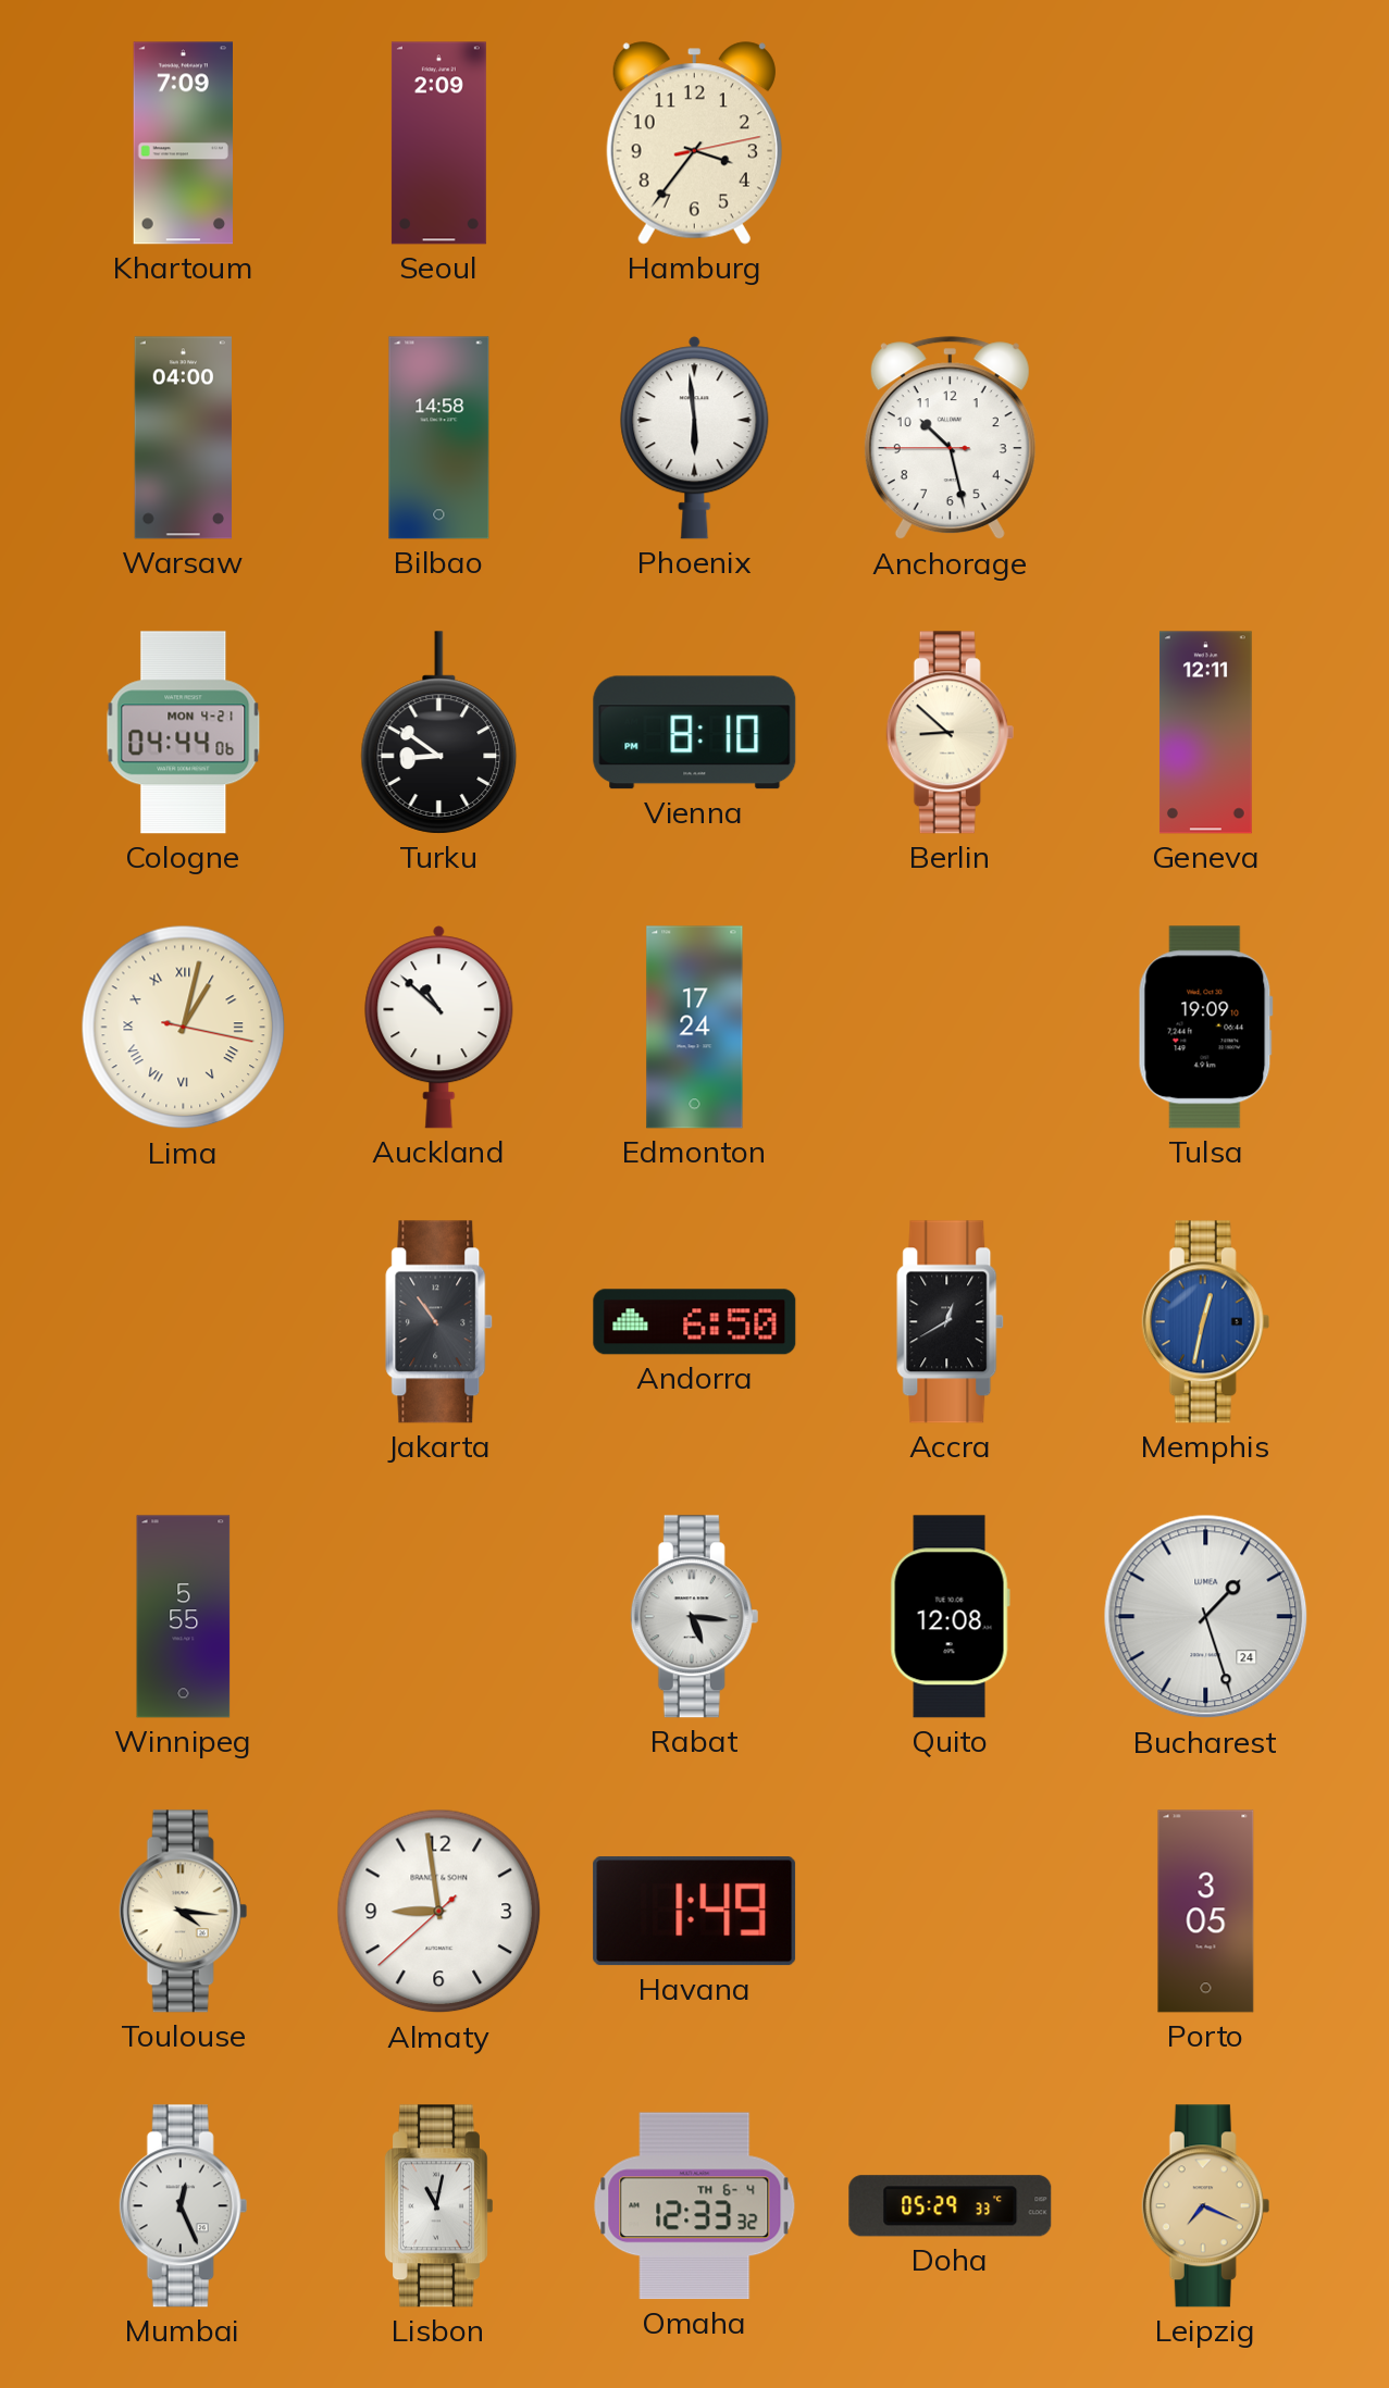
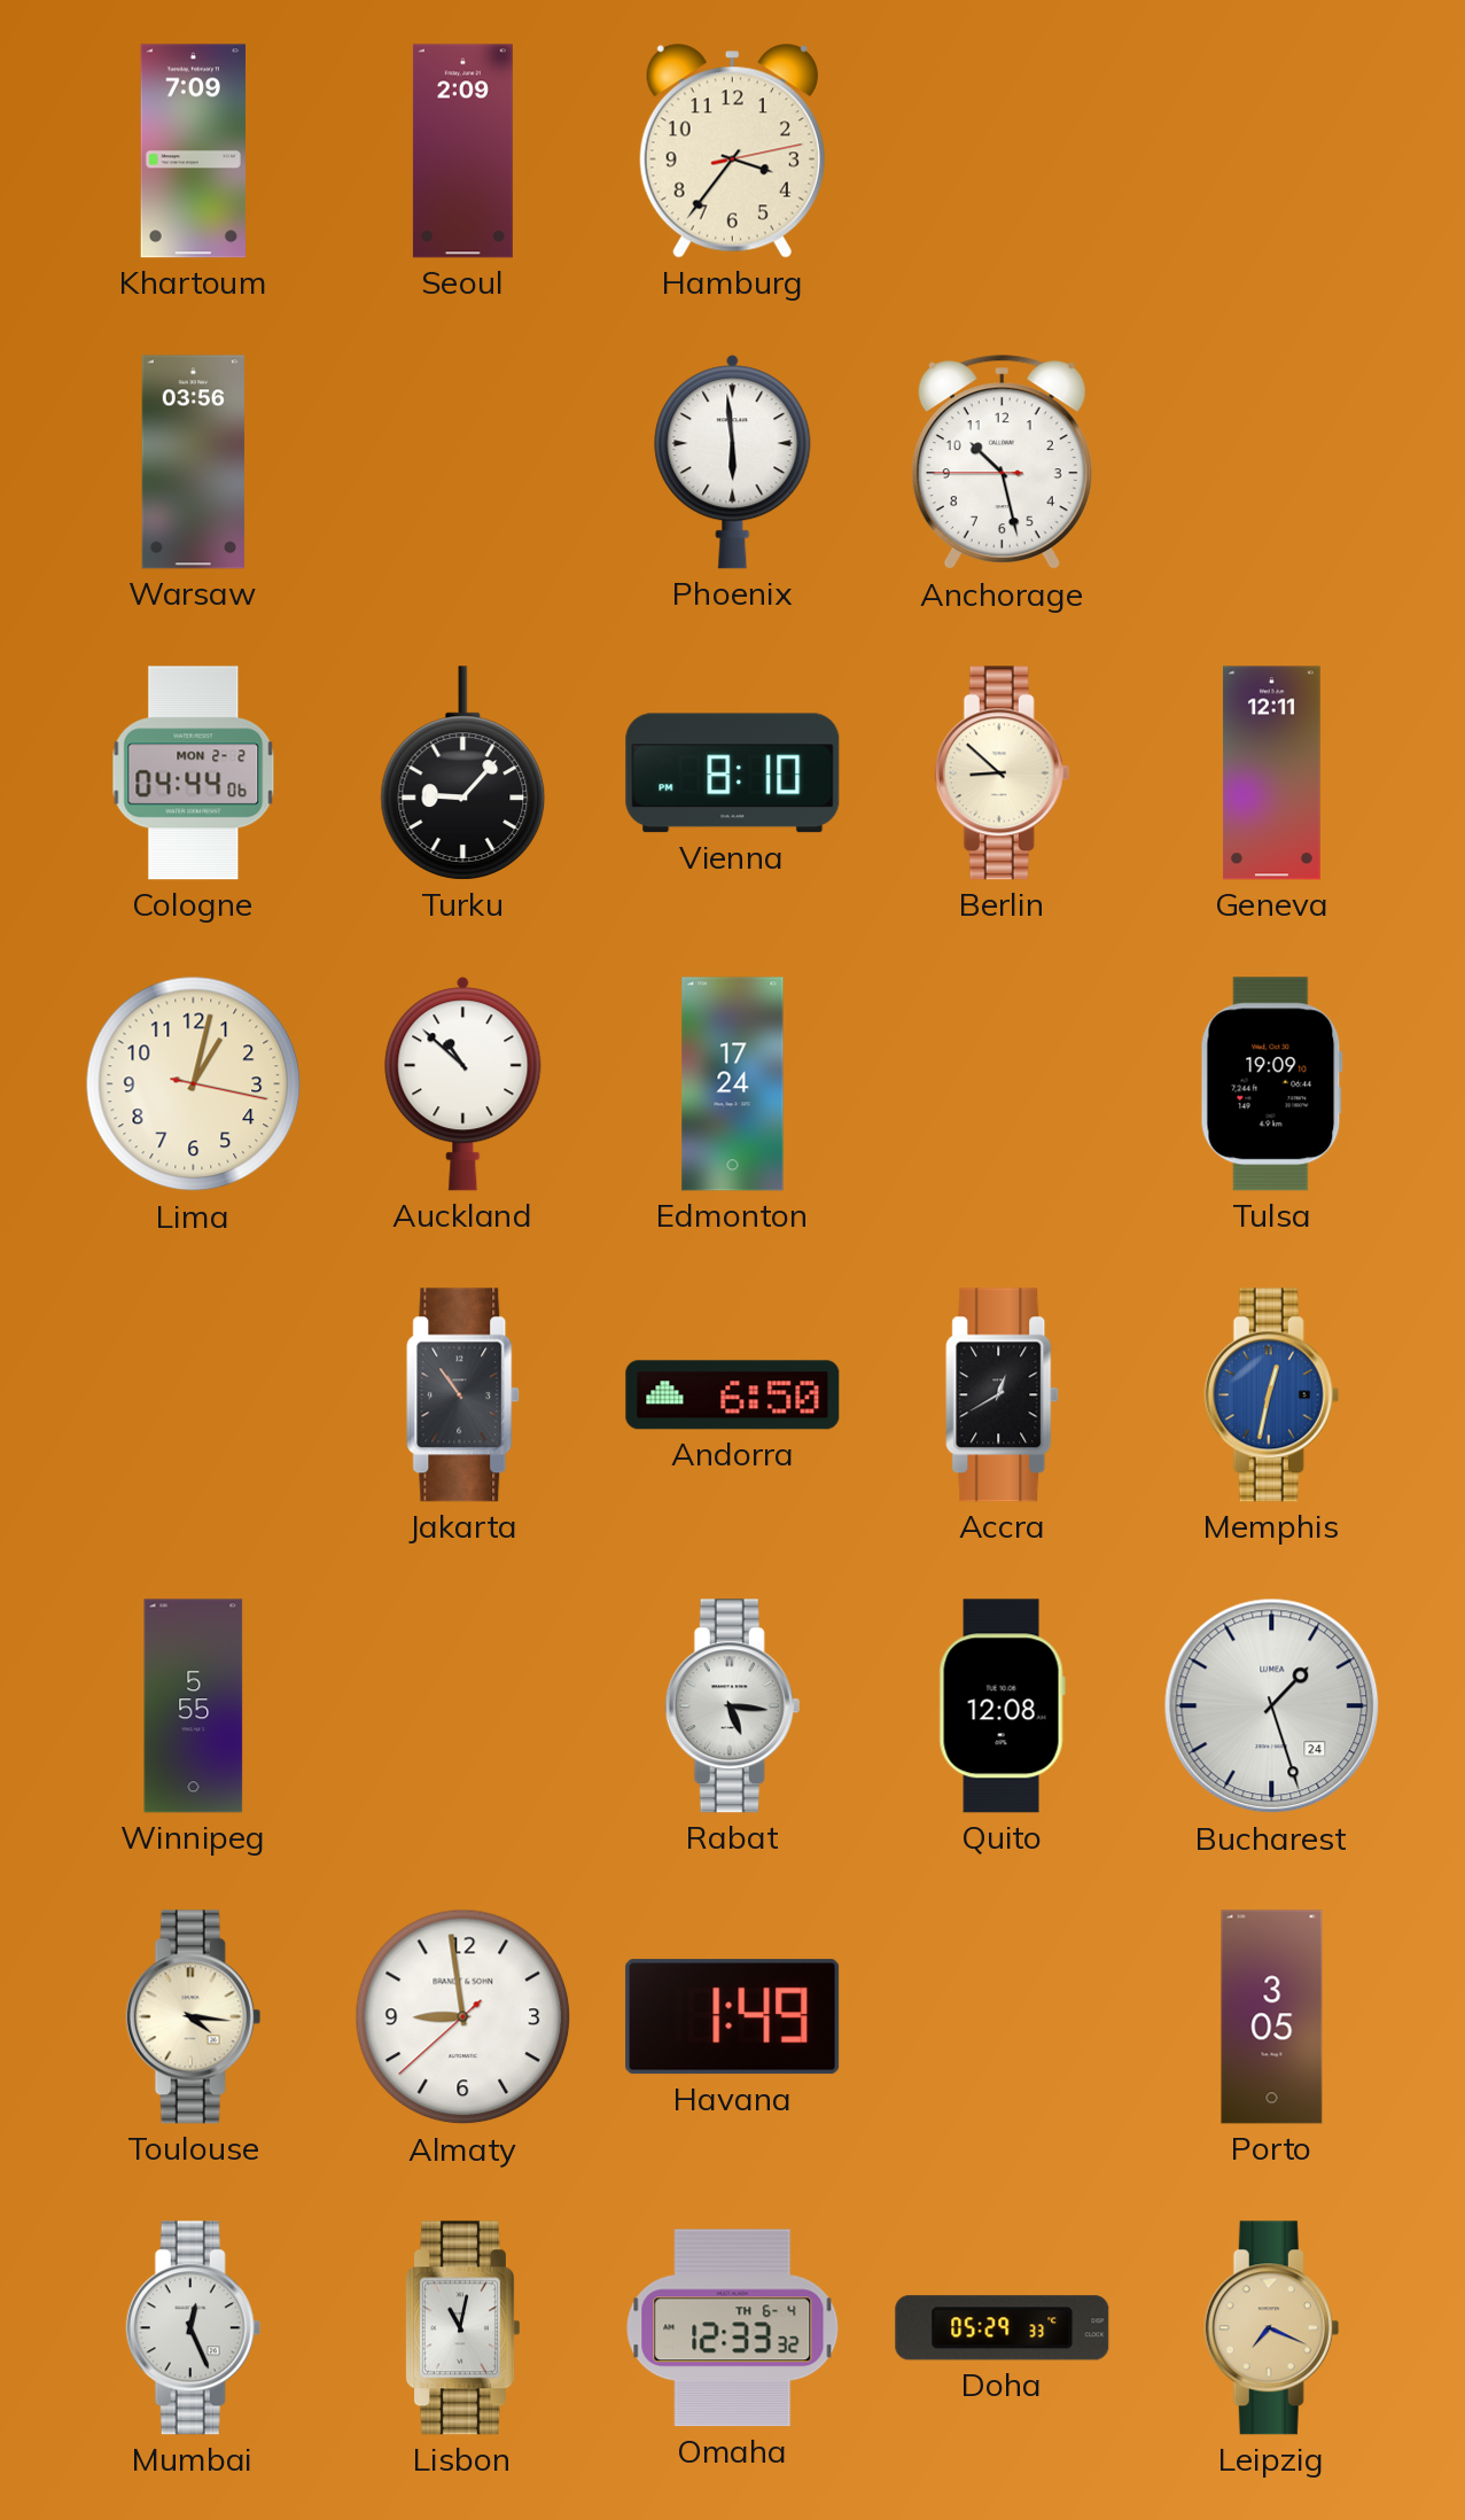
Warsaw: 04:00 -> 03:56
Bilbao: 14:58 -> none
Cologne date: MON 4-21 -> MON 2-2
Turku: 8:51 -> 9:07
Lima numerals: Roman -> Arabic
